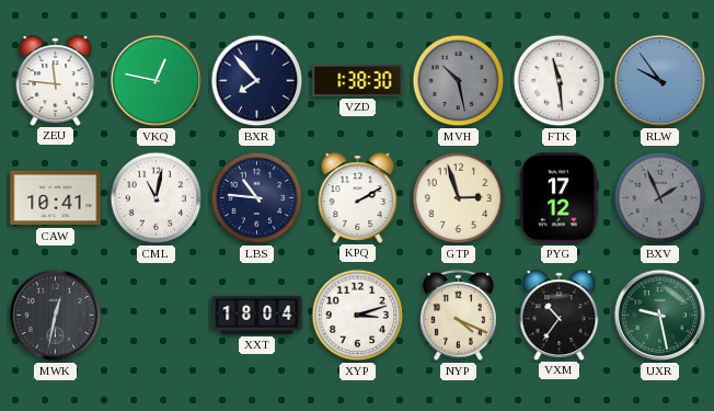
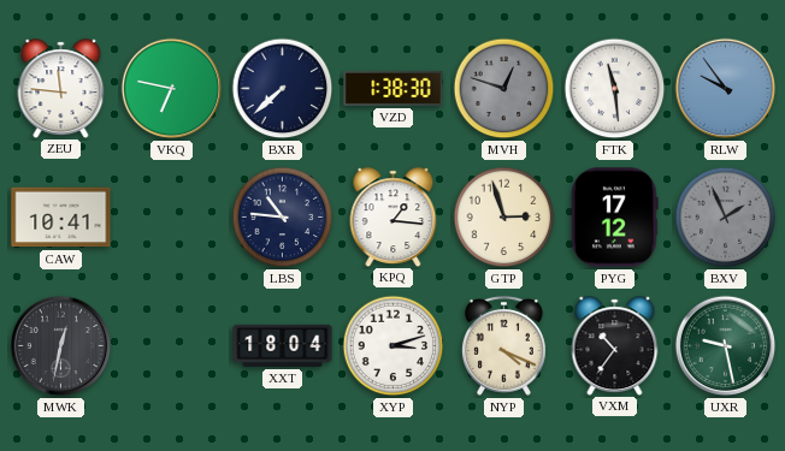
VKQ: 12:47 -> 6:47
BXR: 7:53 -> 7:38
MVH: 10:28 -> 12:48
CML: 11:02 -> none
KPQ: 2:10 -> 1:16
